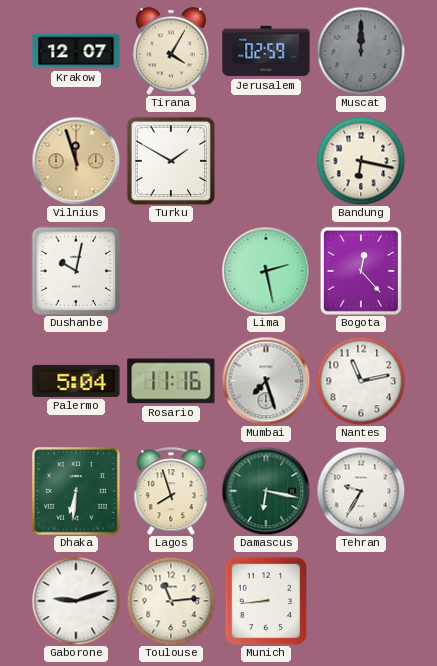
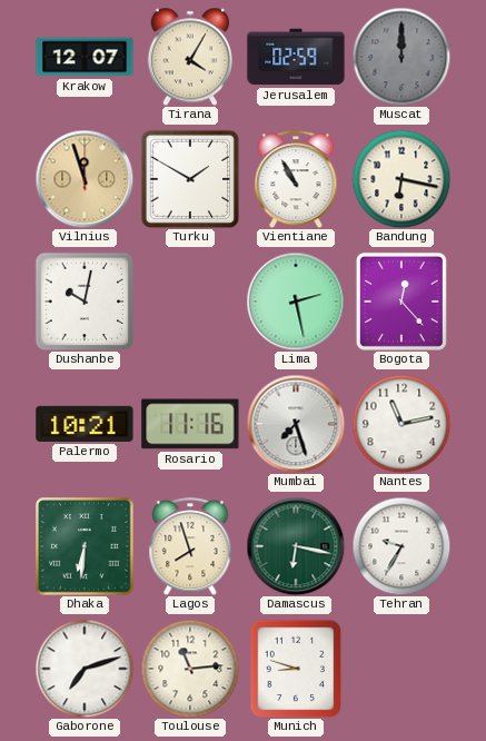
Vientiane: none -> 10:55
Palermo: 5:04 -> 10:21
Gaborone: 9:12 -> 7:12
Munich: 8:44 -> 8:48
